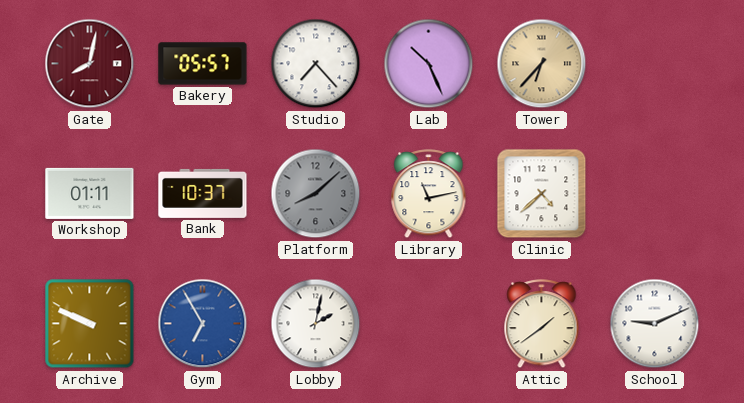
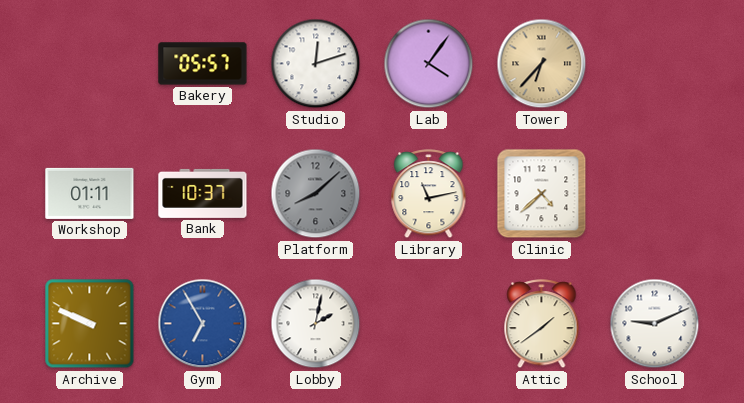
Gate: 8:02 -> none
Studio: 7:23 -> 12:12
Lab: 10:26 -> 4:06
